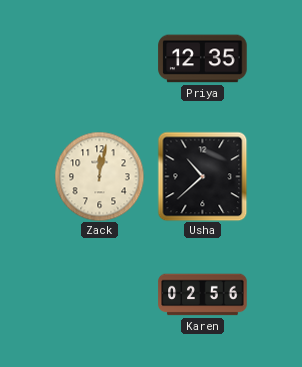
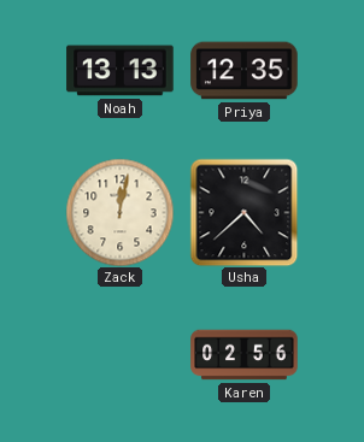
Noah: none -> 13:13
Usha: 10:38 -> 4:38
